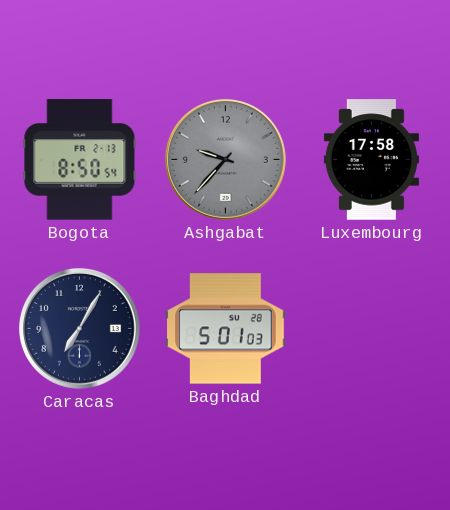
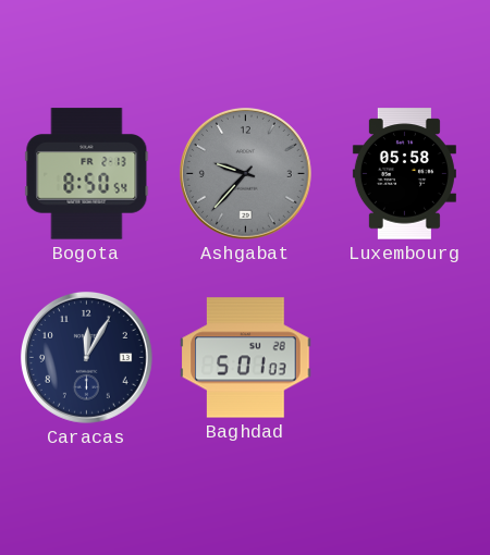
Luxembourg: 17:58 -> 05:58
Caracas: 7:05 -> 12:05
